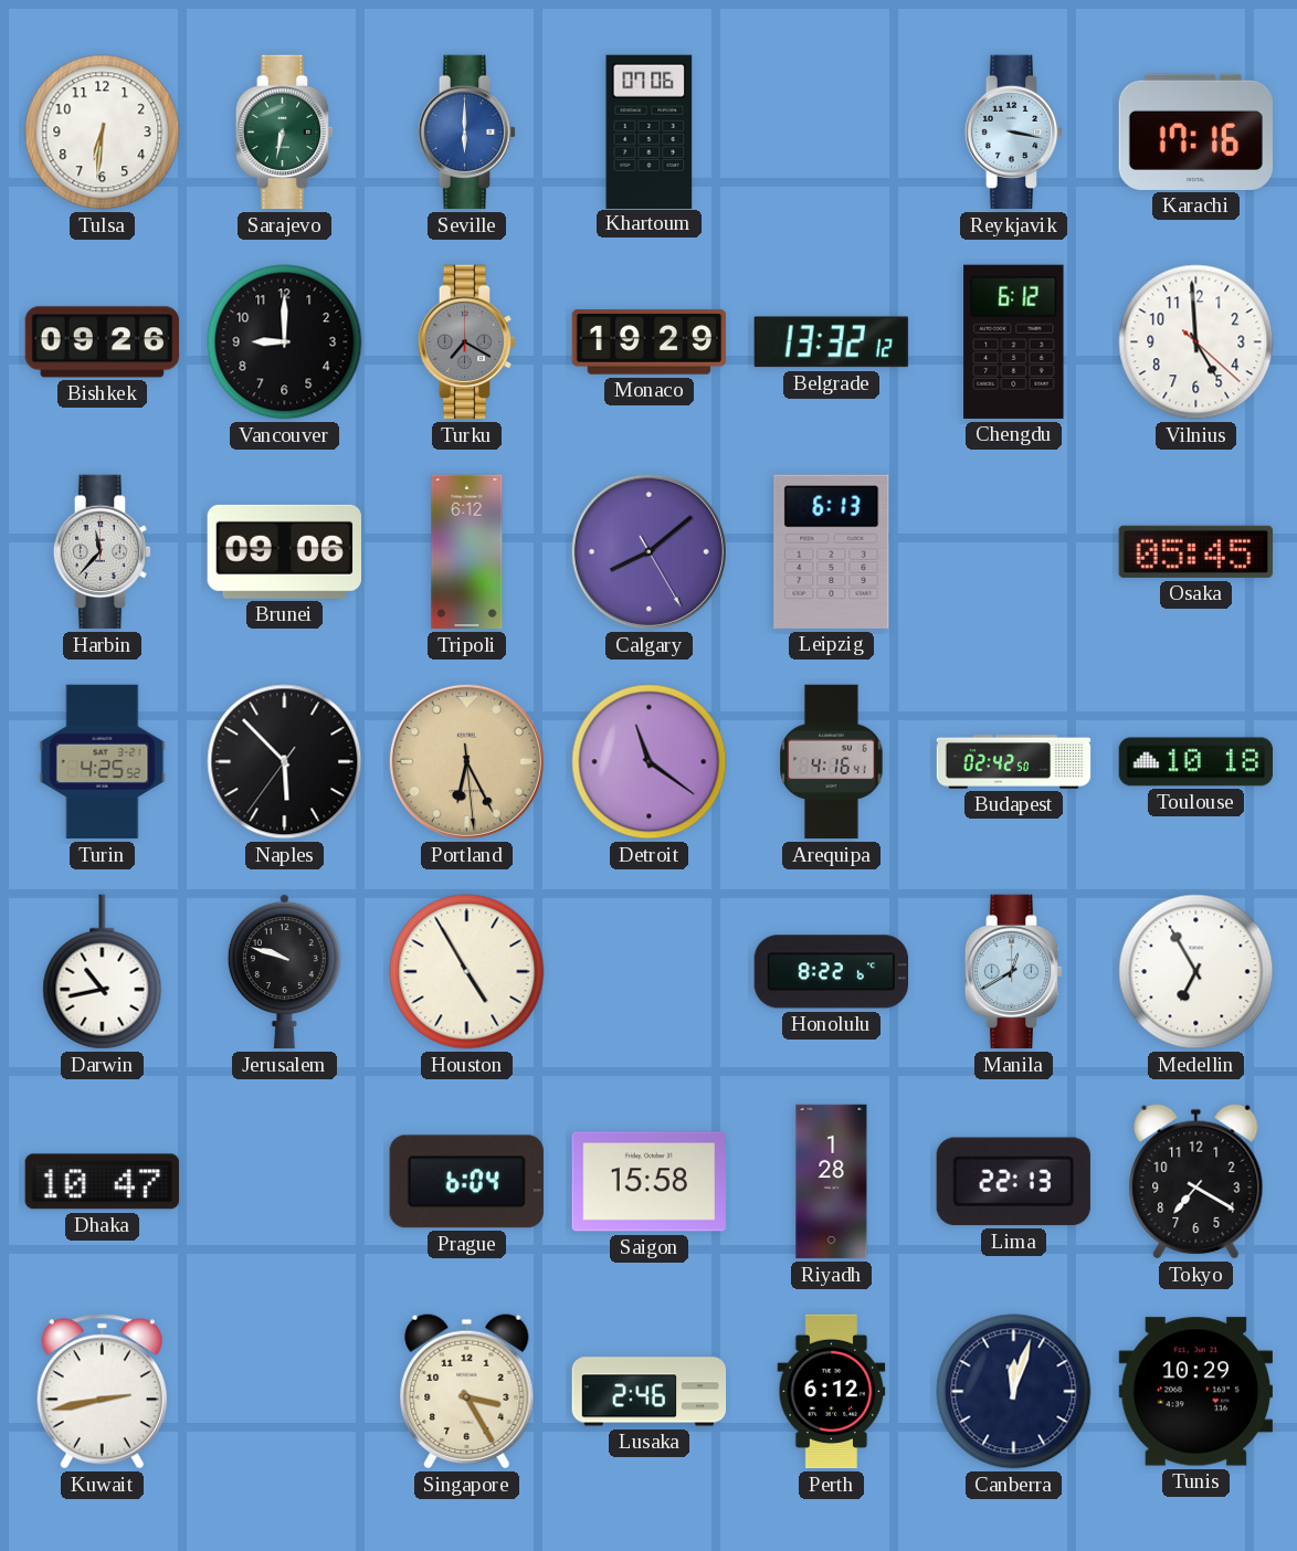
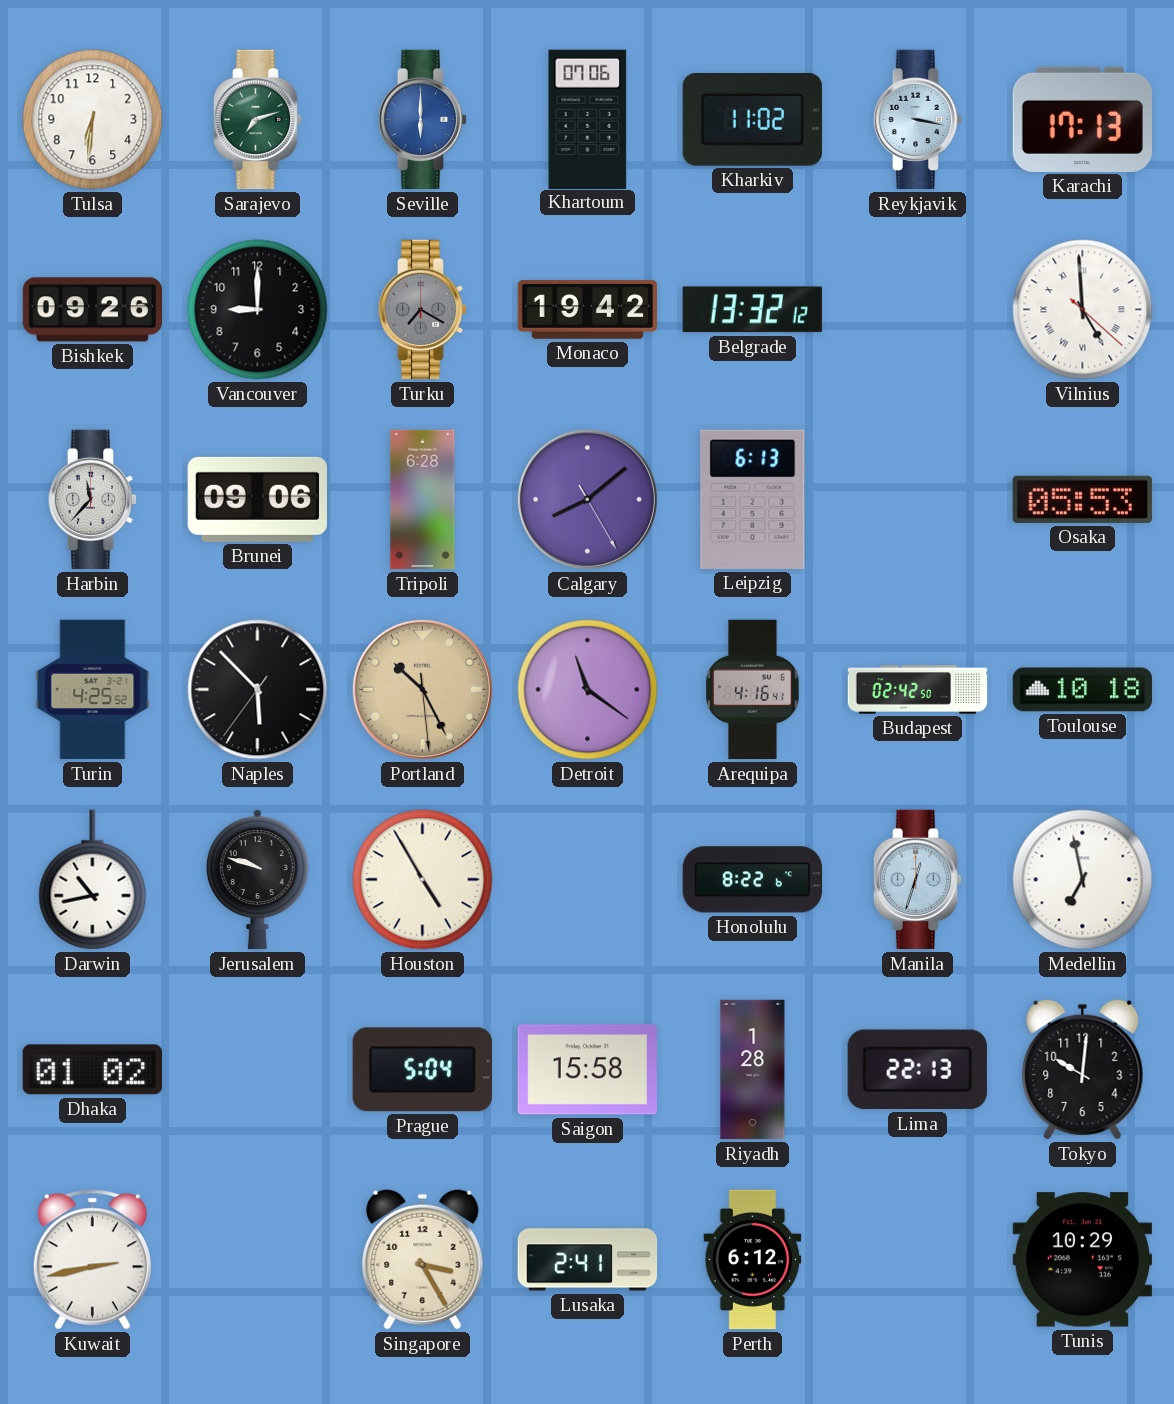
Sarajevo: 6:32 -> 7:12
Kharkiv: none -> 11:02
Karachi: 17:16 -> 17:13
Monaco: 19:29 -> 19:42
Chengdu: 6:12 -> none
Vilnius numerals: Arabic -> Roman
Tripoli: 6:12 -> 6:28
Osaka: 05:45 -> 05:53
Portland: 6:25 -> 10:25
Manila: 12:40 -> 12:33
Medellin: 6:55 -> 6:58
Dhaka: 10:47 -> 01:02
Prague: 6:04 -> 5:04
Tokyo: 7:20 -> 10:01
Lusaka: 2:46 -> 2:41
Canberra: 12:03 -> none
